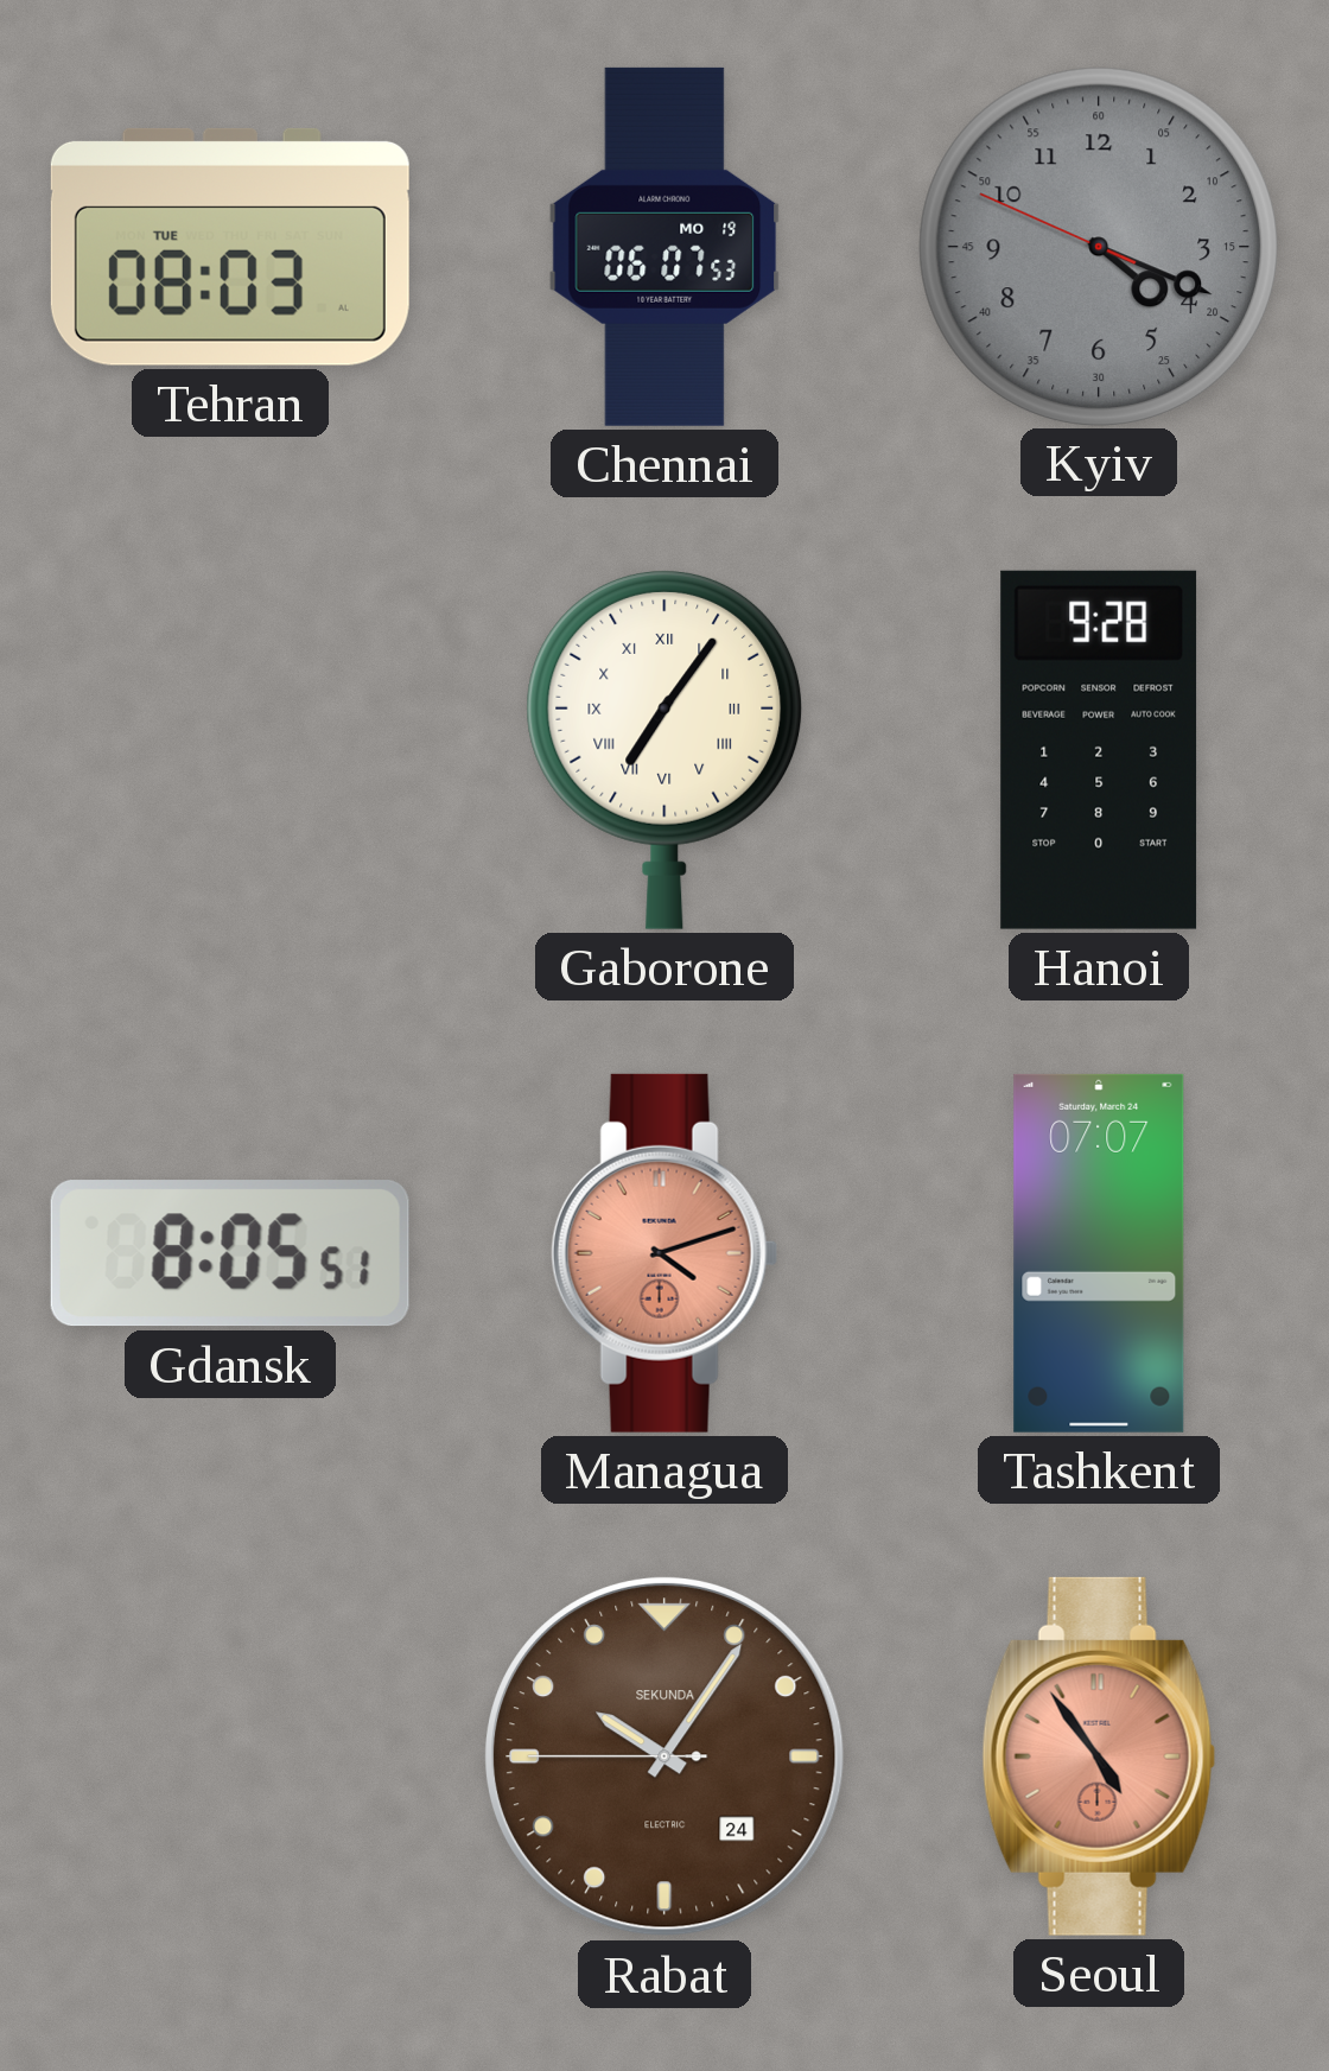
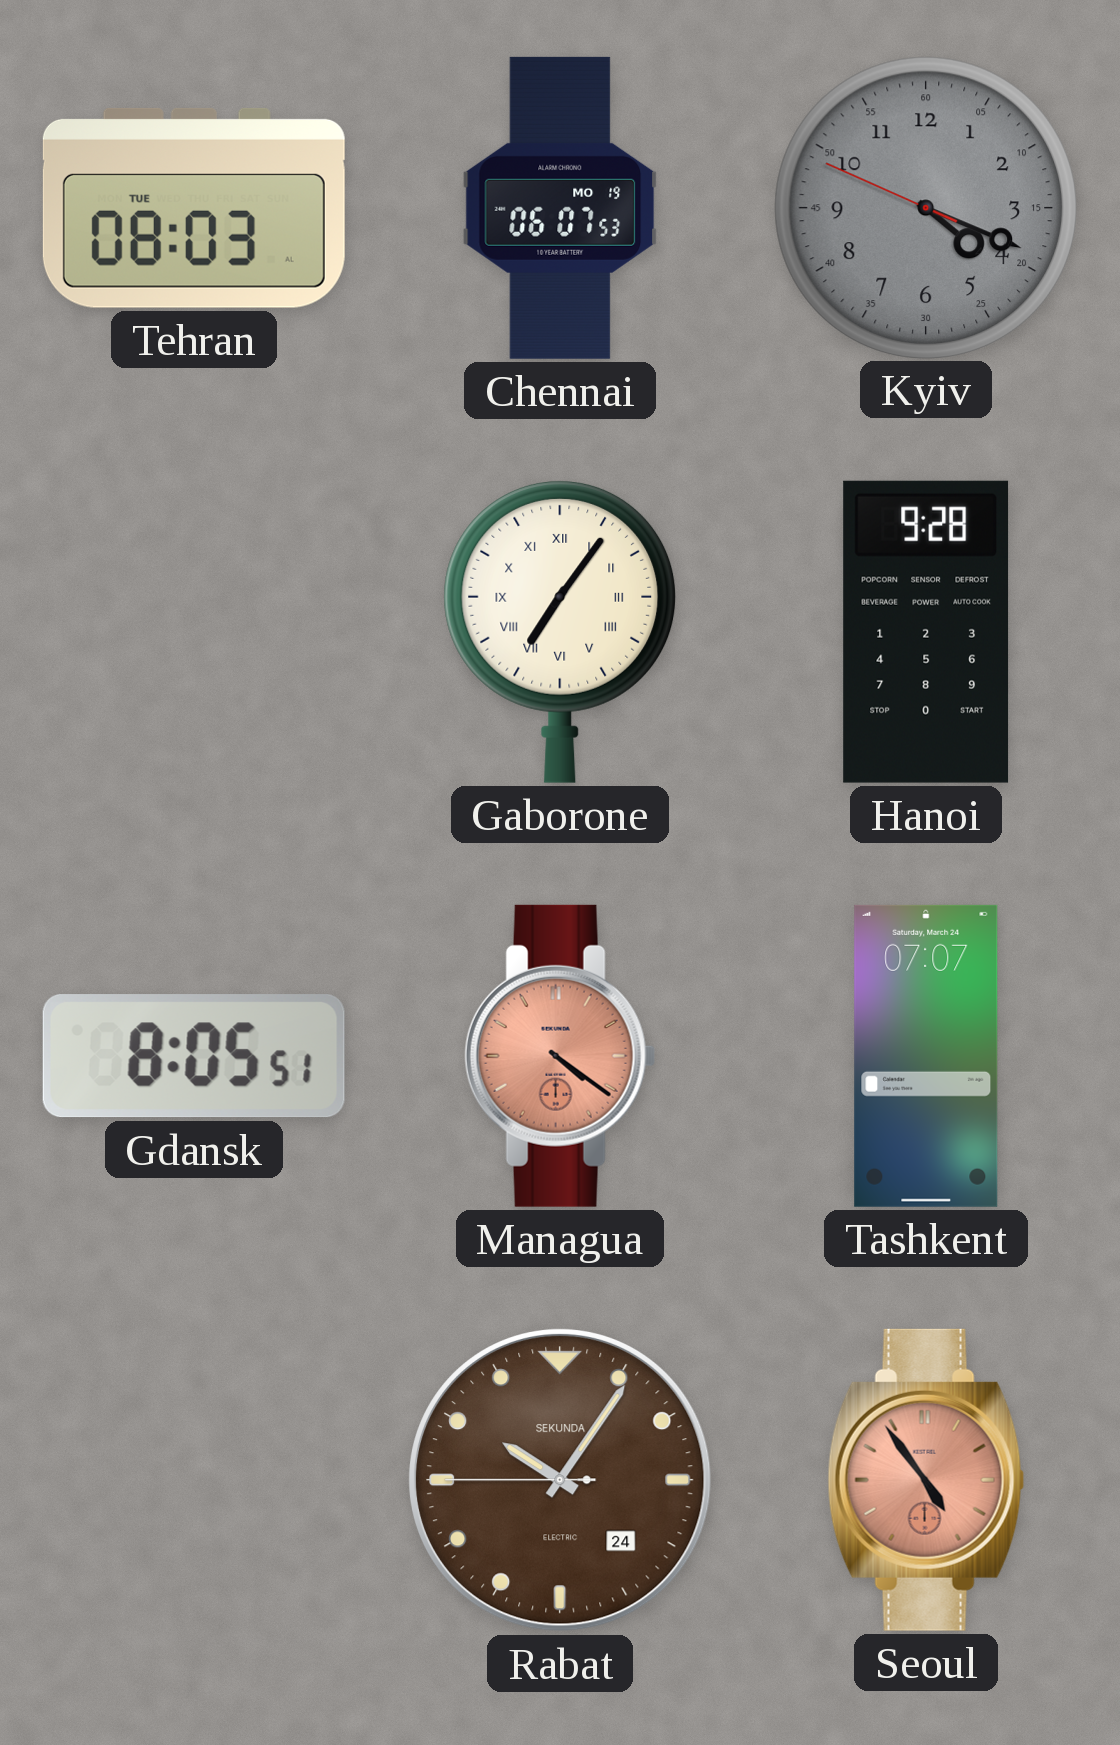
Managua: 4:12 -> 4:21
